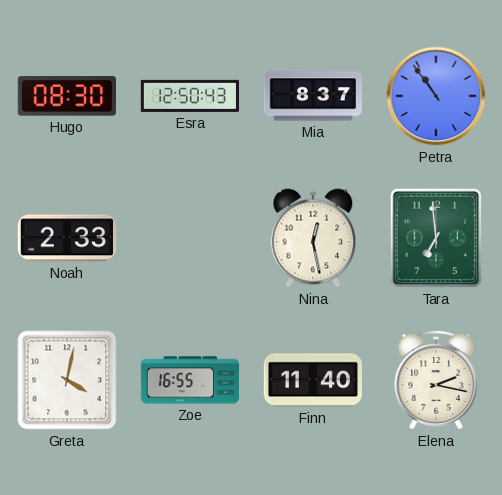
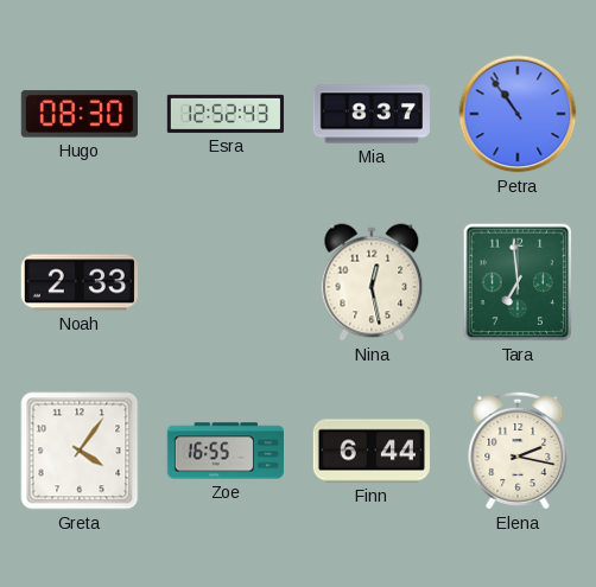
Esra: 12:50 -> 12:52
Greta: 4:02 -> 4:06
Finn: 11:40 -> 6:44
